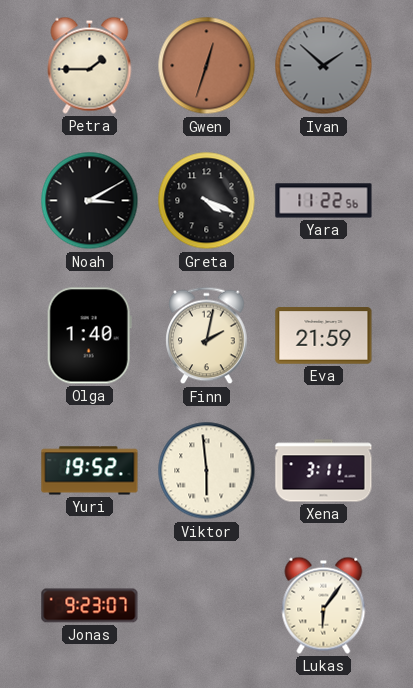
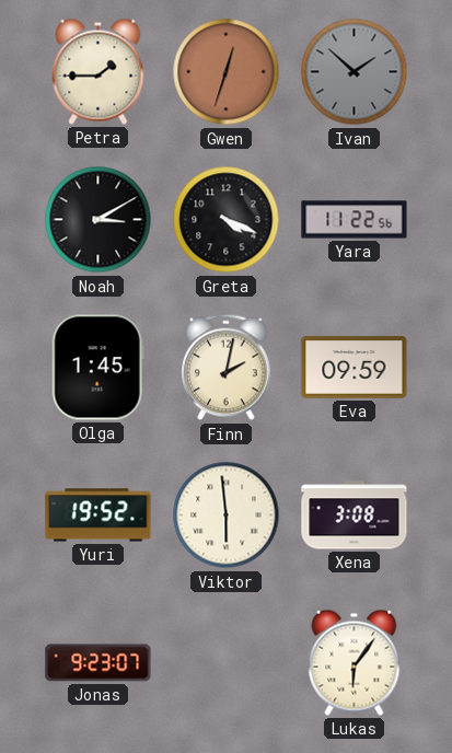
Olga: 1:40 -> 1:45
Eva: 21:59 -> 09:59
Xena: 3:11 -> 3:08
